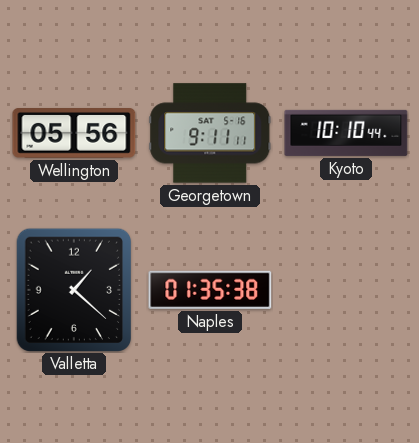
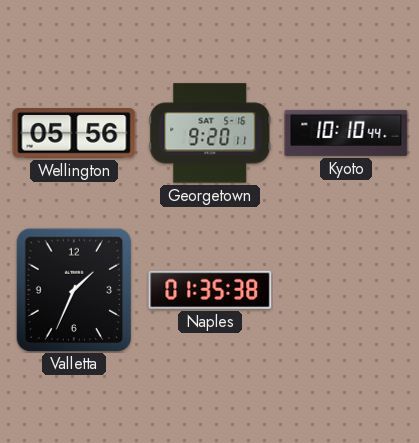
Georgetown: 9:11 -> 9:20
Valletta: 1:22 -> 1:34
